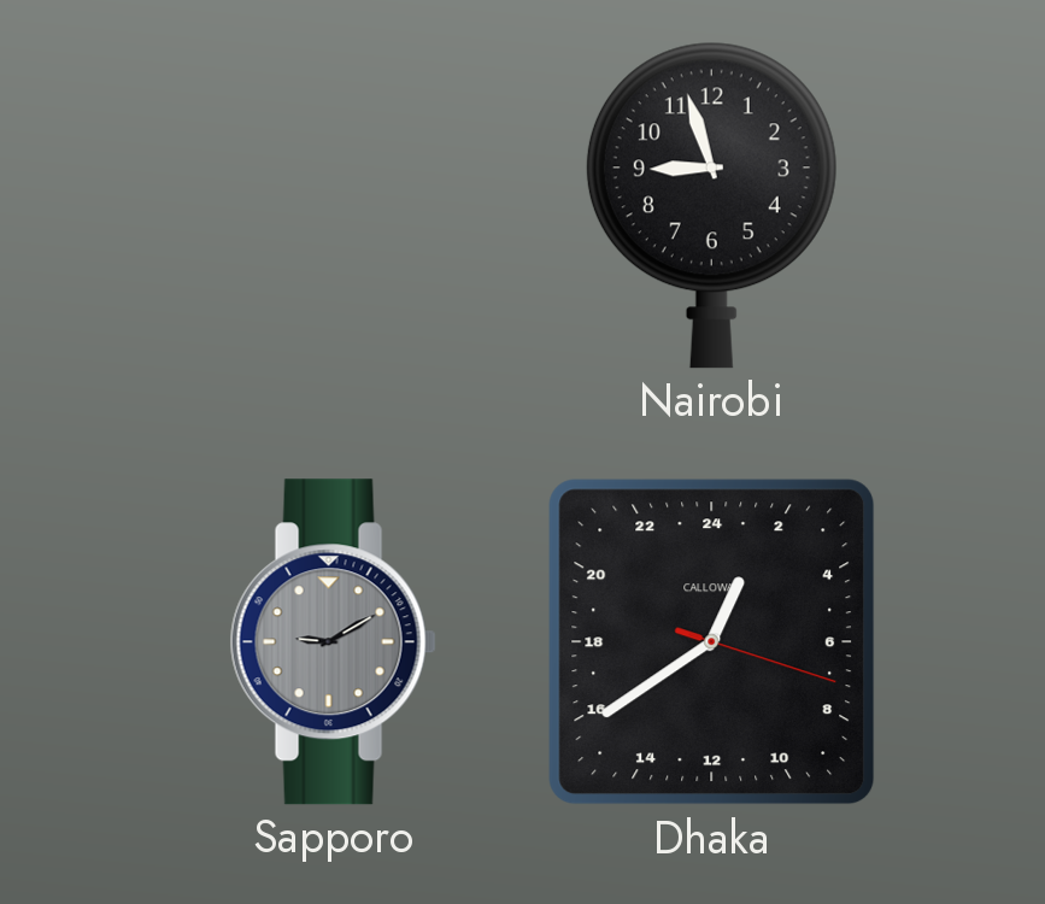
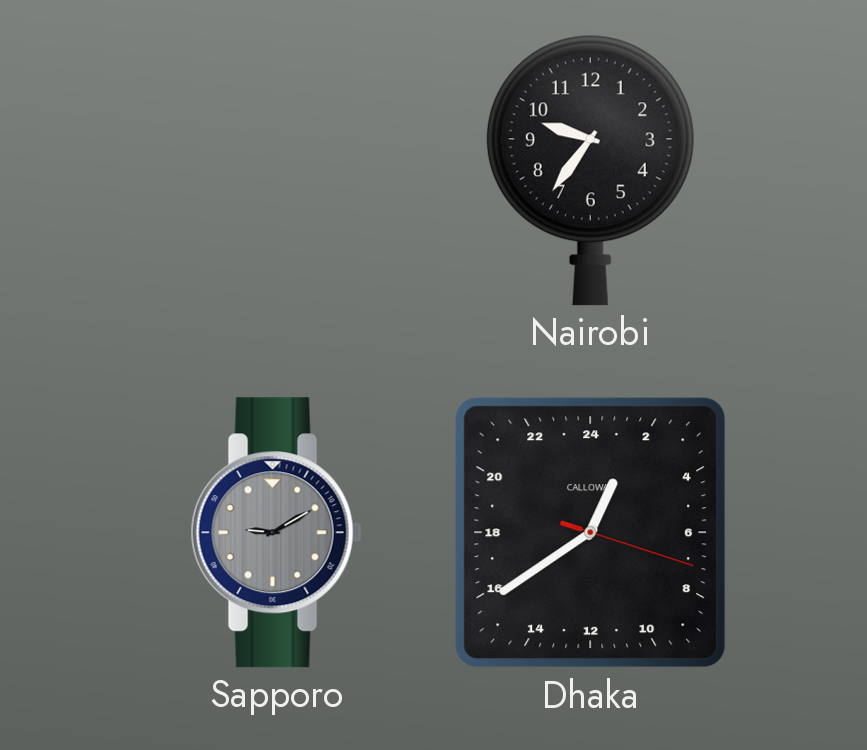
Nairobi: 8:57 -> 9:36
